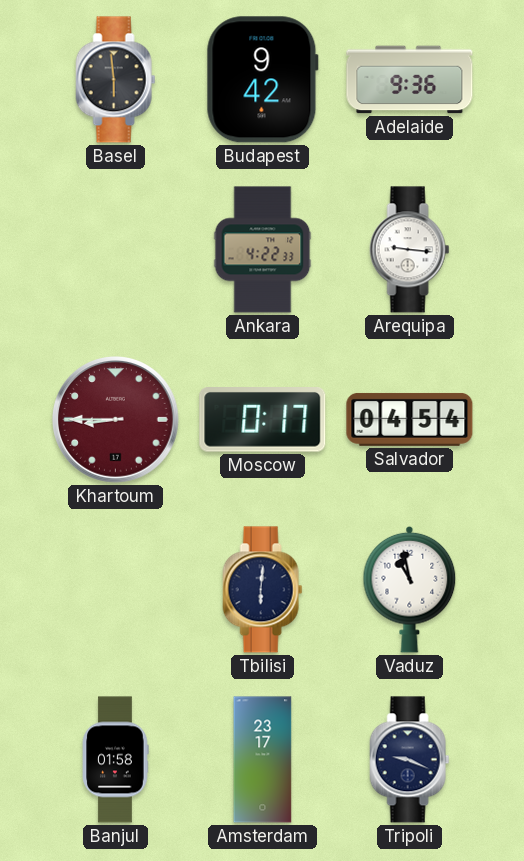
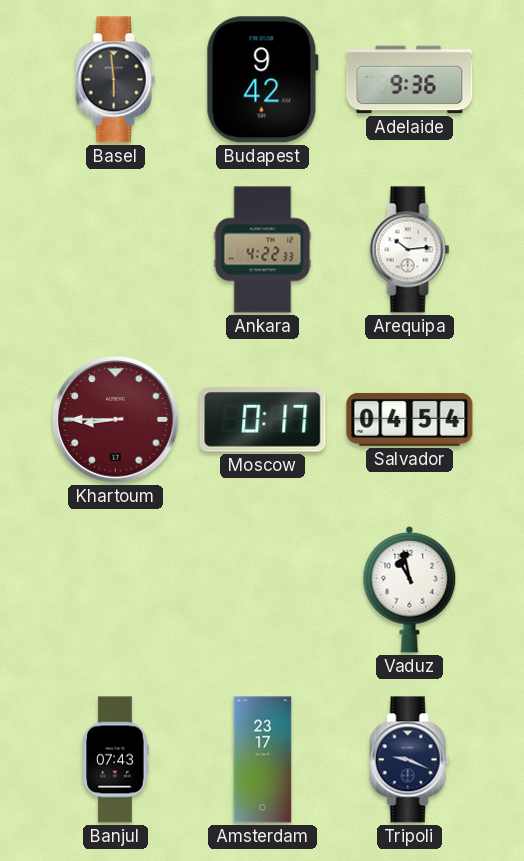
Arequipa: 9:16 -> 10:14
Tbilisi: 6:01 -> none
Banjul: 01:58 -> 07:43
